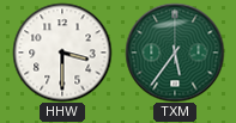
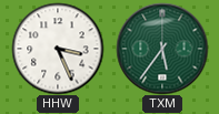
HHW: 3:30 -> 3:26
